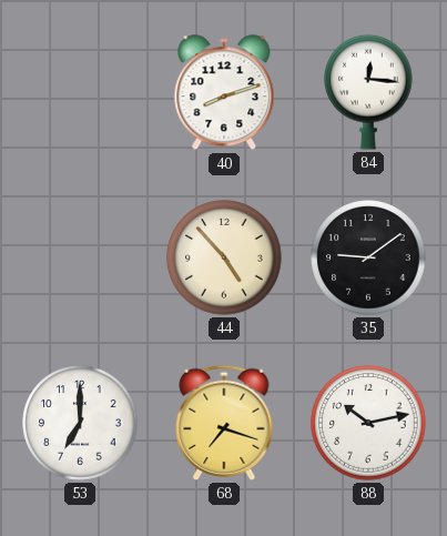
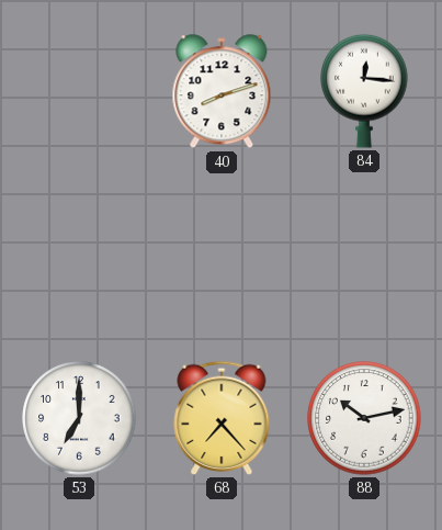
44: 4:53 -> none
35: 9:09 -> none
68: 7:18 -> 7:23
